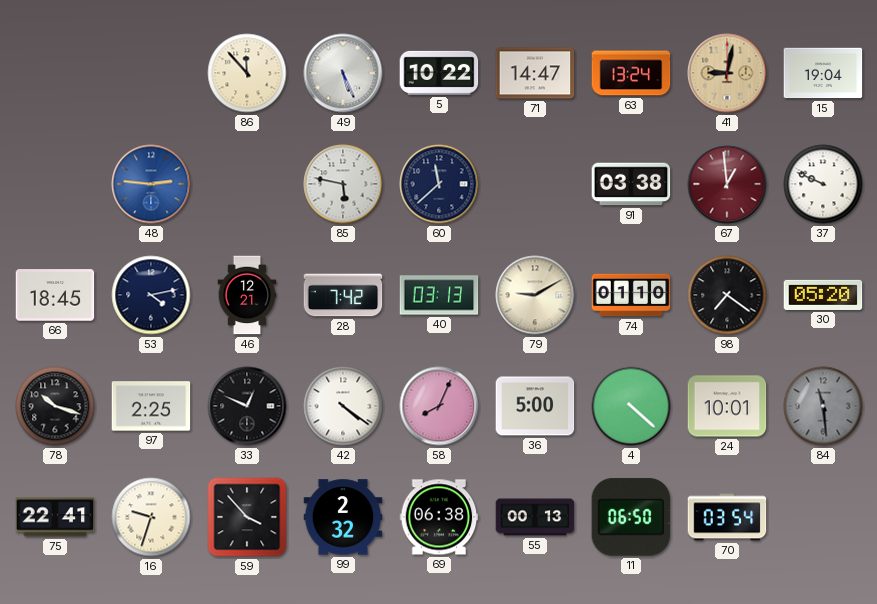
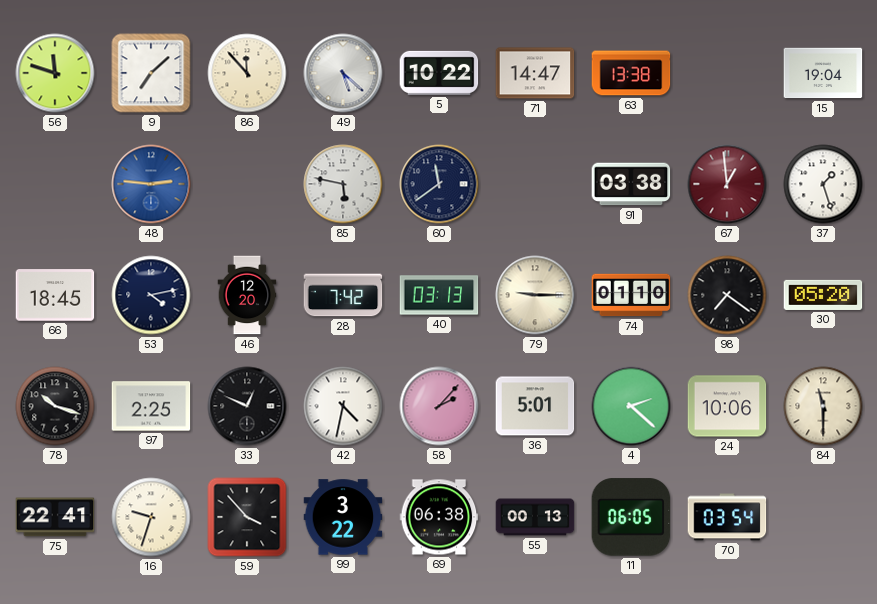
56: none -> 11:48
9: none -> 7:08
49: 5:26 -> 5:22
63: 13:24 -> 13:38
41: 9:02 -> none
60: 11:38 -> 11:39
37: 9:49 -> 1:27
46: 12:21 -> 12:20
79: 9:10 -> 9:15
42: 4:21 -> 4:32
58: 8:04 -> 2:07
36: 5:00 -> 5:01
4: 4:22 -> 2:22
24: 10:01 -> 10:06
84: 11:29 -> 11:30
84 dial: grey -> cream
99: 2:32 -> 3:22
11: 06:50 -> 06:05
